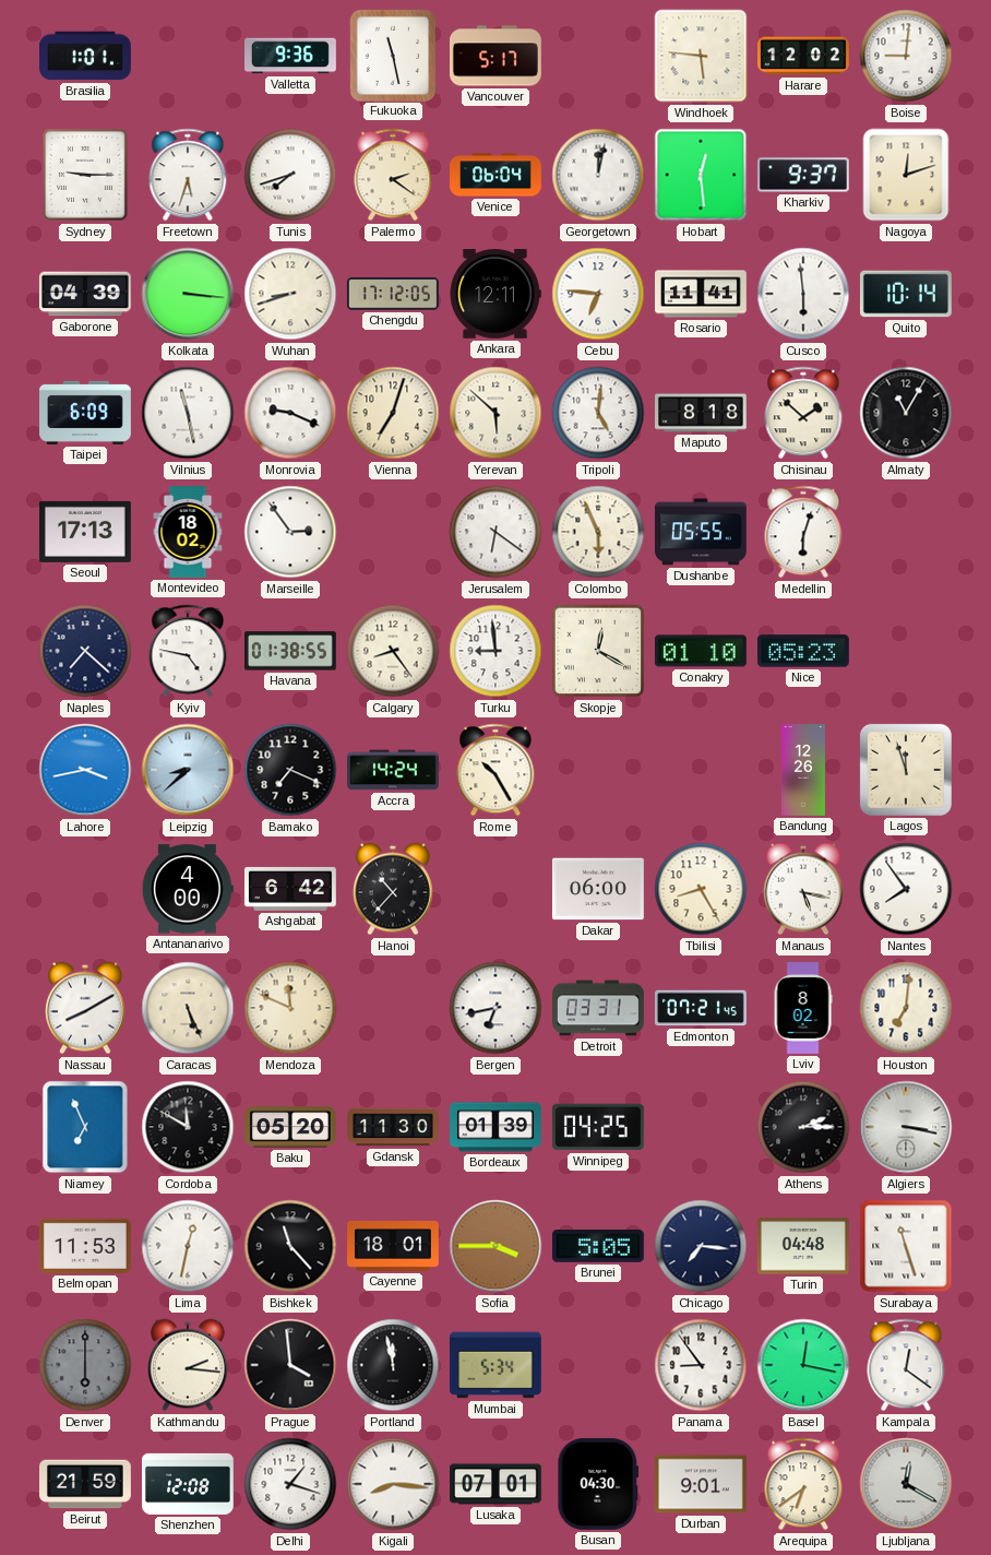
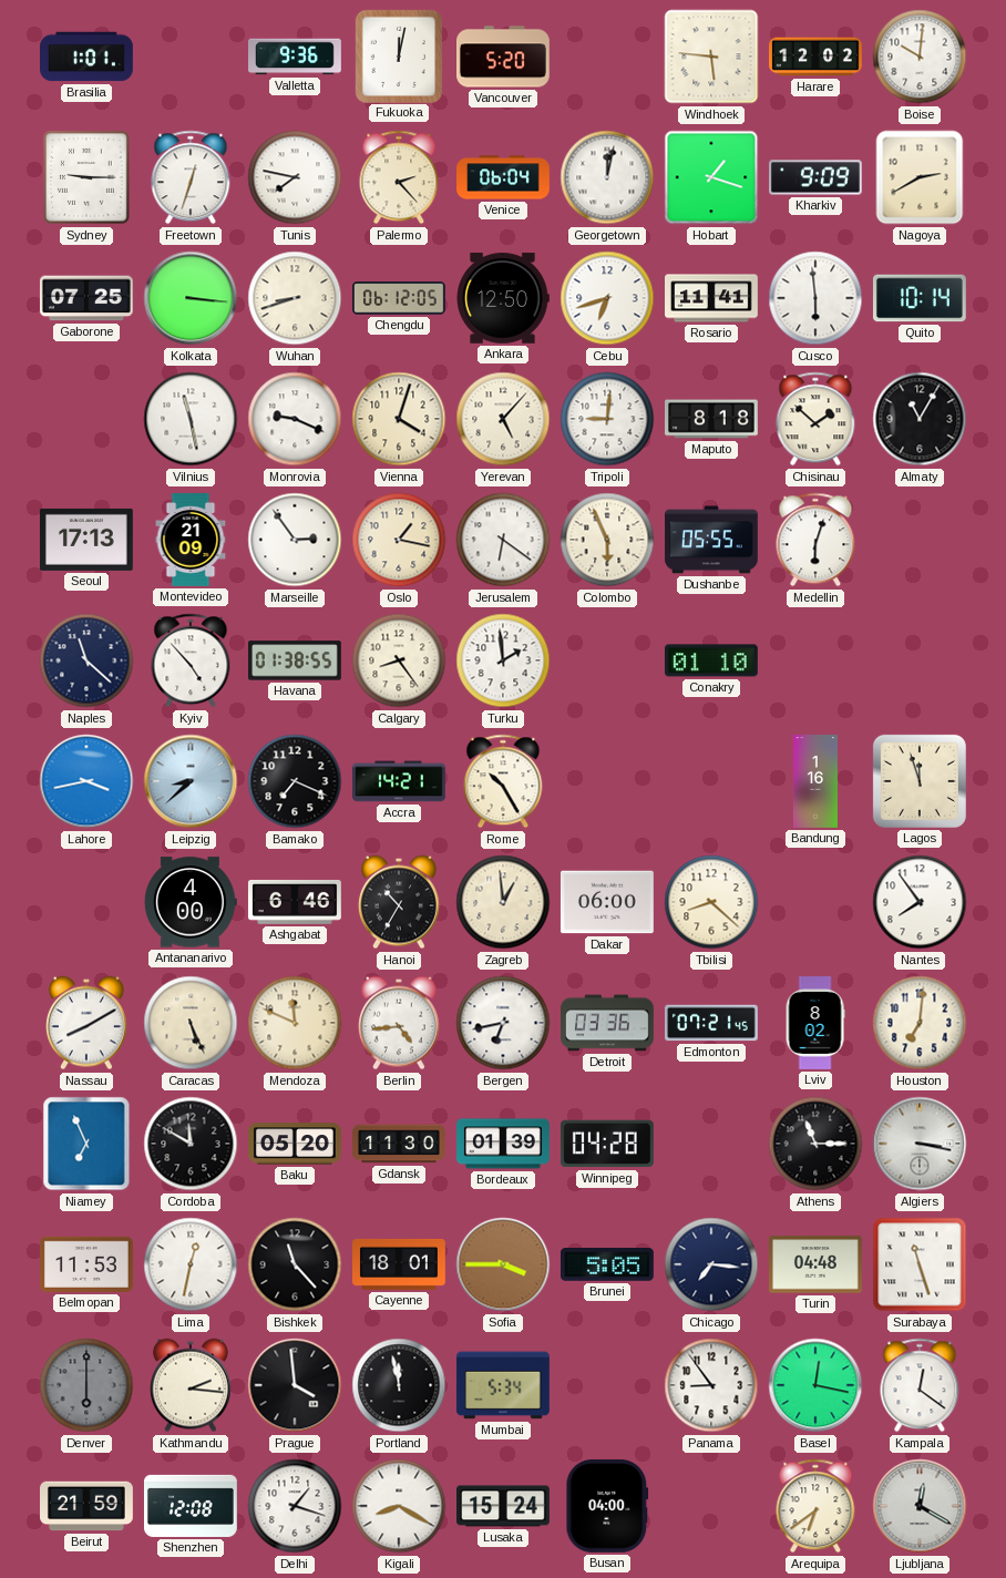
Fukuoka: 11:28 -> 12:02
Vancouver: 5:17 -> 5:20
Boise: 9:01 -> 10:01
Freetown: 5:33 -> 12:33
Tunis: 7:42 -> 7:47
Palermo: 2:21 -> 2:23
Hobart: 12:29 -> 1:18
Kharkiv: 9:37 -> 9:09
Nagoya: 12:12 -> 2:40
Gaborone: 04:39 -> 07:25
Chengdu: 17:12 -> 06:12
Ankara: 12:11 -> 12:50
Cebu: 6:46 -> 6:42
Taipei: 6:09 -> none
Vienna: 7:03 -> 4:03
Yerevan: 5:52 -> 5:07
Tripoli: 5:01 -> 9:01
Montevideo: 18:02 -> 21:09
Oslo: none -> 1:17
Naples: 7:22 -> 11:22
Kyiv: 4:47 -> 4:53
Turku: 8:59 -> 1:59
Skopje: 12:20 -> none
Nice: 05:23 -> none
Accra: 14:24 -> 14:21
Bandung: 12:26 -> 1:16
Ashgabat: 6:42 -> 6:46
Hanoi: 10:37 -> 10:35
Zagreb: none -> 12:59
Tbilisi: 8:25 -> 8:22
Manaus: 5:17 -> none
Berlin: none -> 4:44
Detroit: 03:31 -> 03:36
Winnipeg: 04:25 -> 04:28
Athens: 2:15 -> 11:15
Kigali: 8:16 -> 8:20
Lusaka: 07:01 -> 15:24
Busan: 04:30 -> 04:00
Durban: 9:01 -> none
